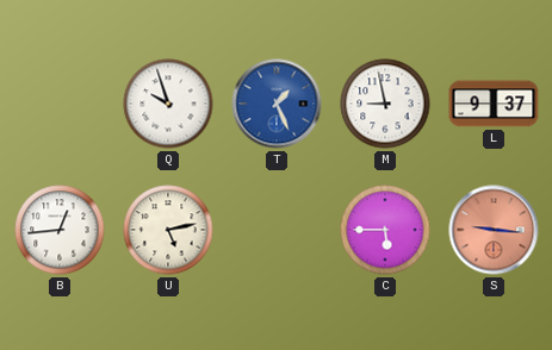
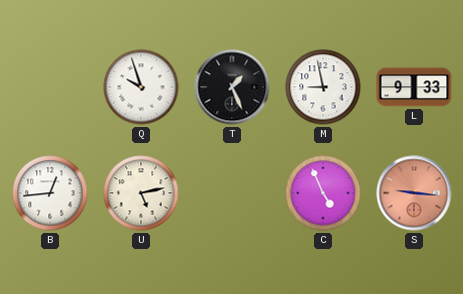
T dial: blue -> black
L: 9:37 -> 9:33
C: 5:45 -> 4:56
